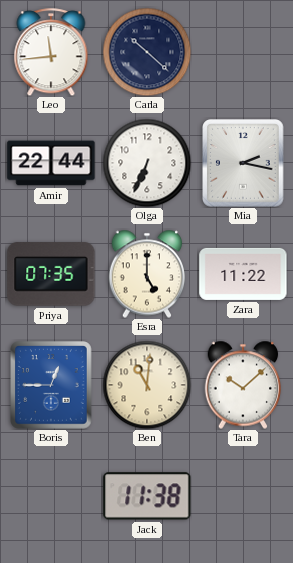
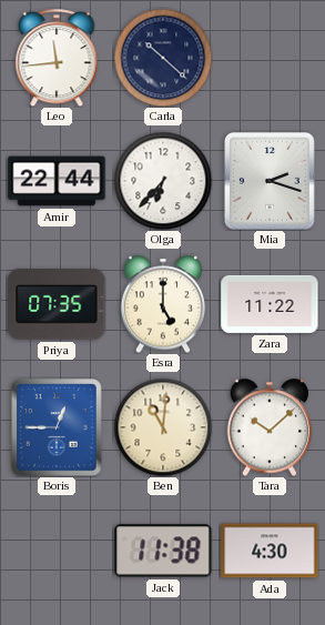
Olga: 6:34 -> 6:37
Mia: 2:17 -> 2:18
Ada: none -> 4:30
